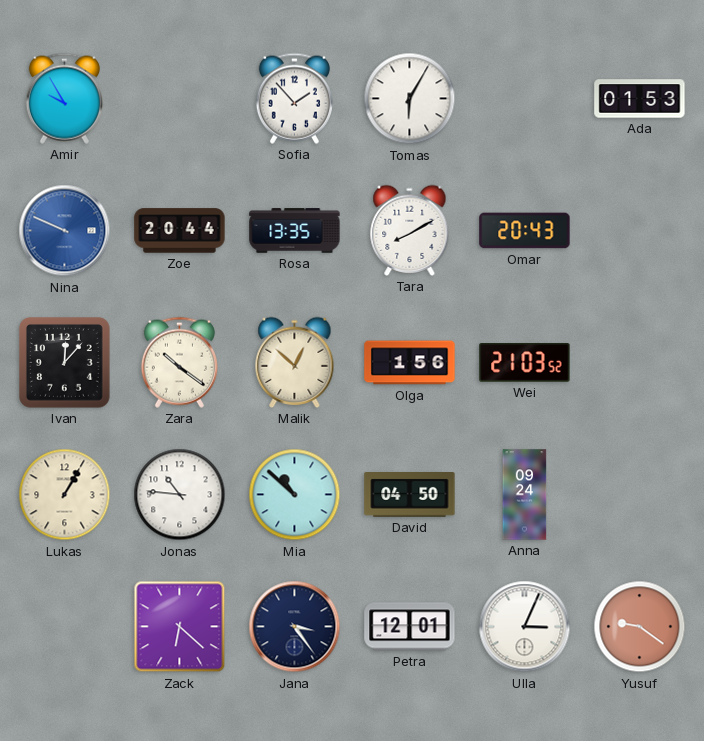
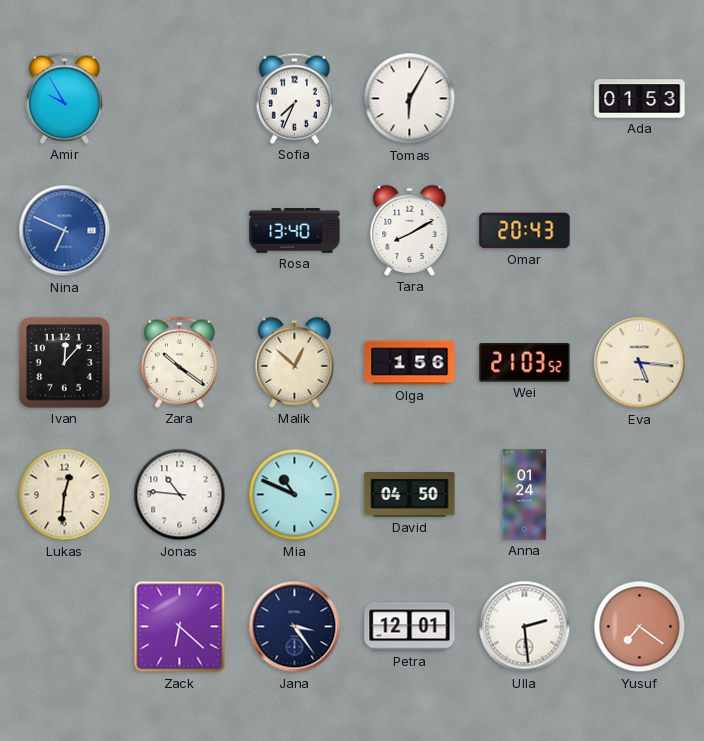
Sofia: 1:53 -> 7:34
Nina: 9:49 -> 6:49
Zoe: 20:44 -> none
Rosa: 13:35 -> 13:40
Eva: none -> 5:16
Lukas: 1:05 -> 12:31
Mia: 10:52 -> 10:49
Anna: 09:24 -> 01:24
Ulla: 3:04 -> 2:29
Yusuf: 9:21 -> 7:21
